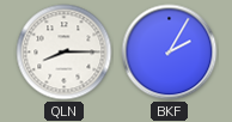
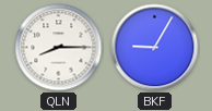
BKF: 2:05 -> 9:05
